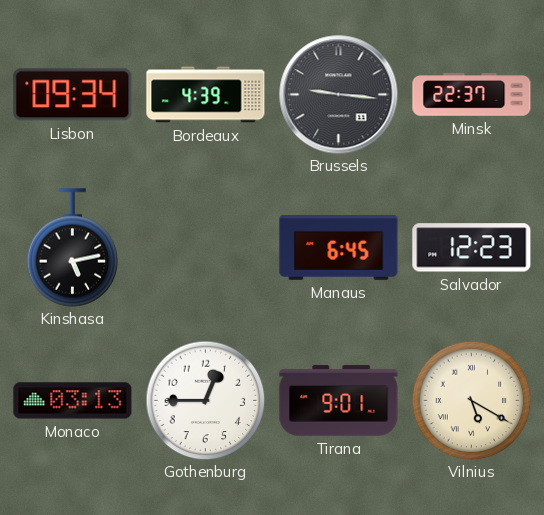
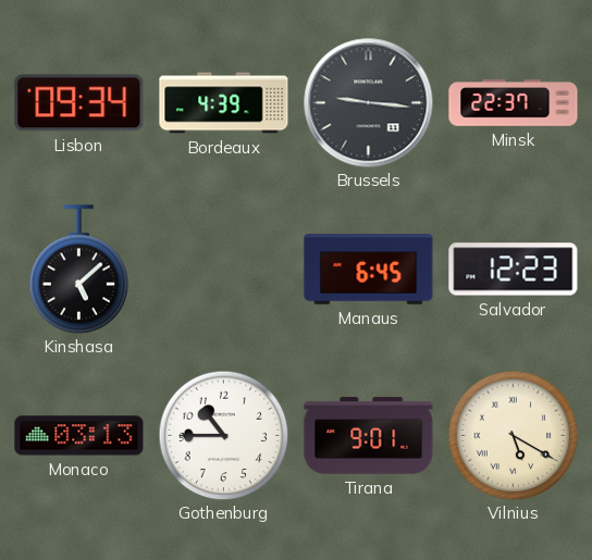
Kinshasa: 5:13 -> 5:08
Gothenburg: 12:45 -> 10:45
